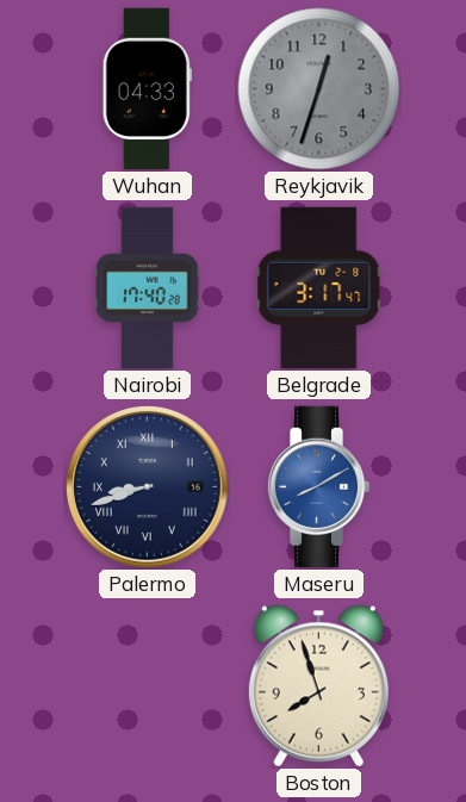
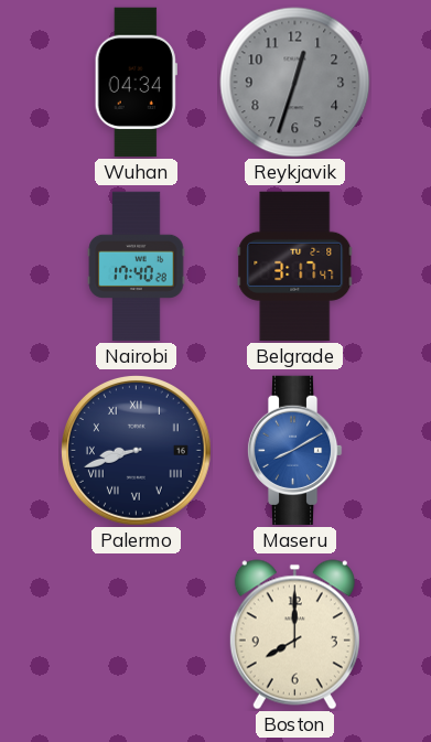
Wuhan: 04:33 -> 04:34
Boston: 7:57 -> 8:00
